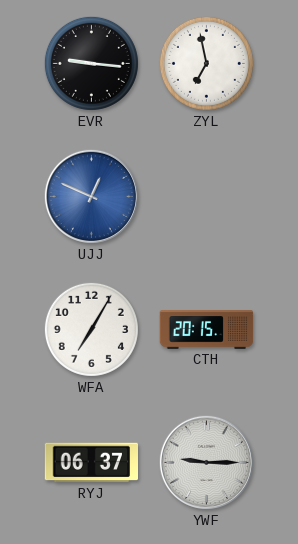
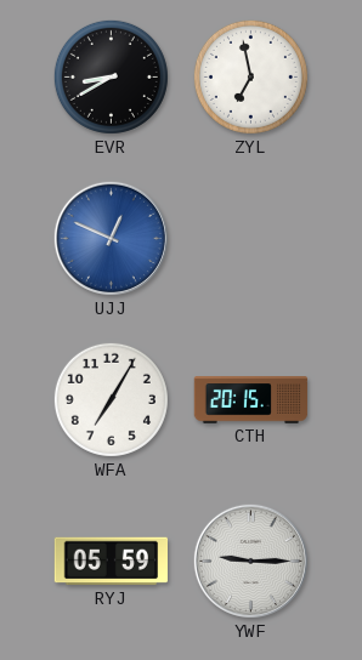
EVR: 9:16 -> 8:40
RYJ: 06:37 -> 05:59
